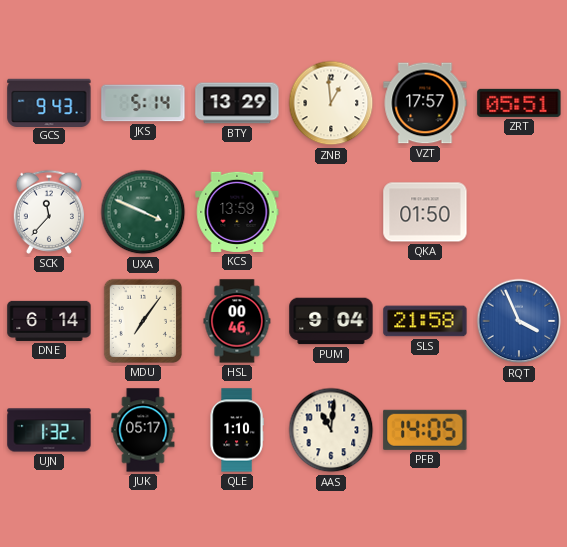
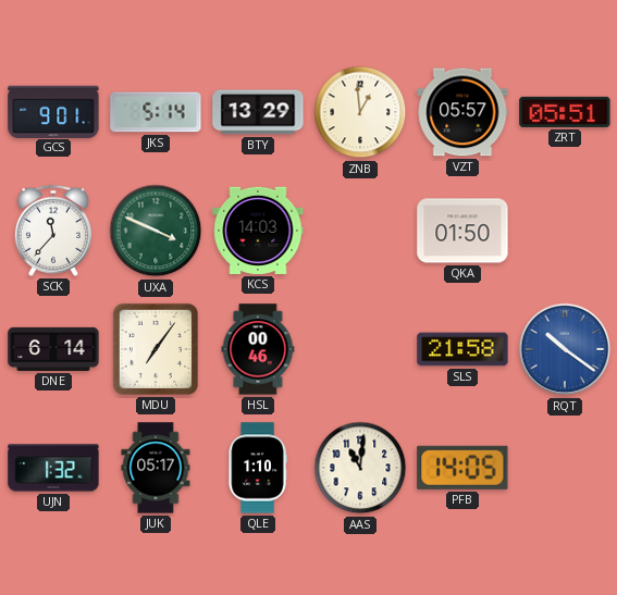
GCS: 9:43 -> 9:01
VZT: 17:57 -> 05:57
KCS: 13:59 -> 14:03
PUM: 9:04 -> none
RQT: 3:56 -> 10:21
